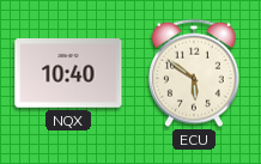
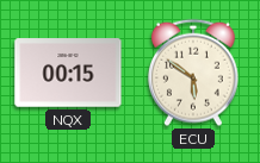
NQX: 10:40 -> 00:15
